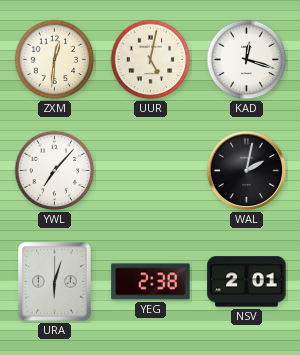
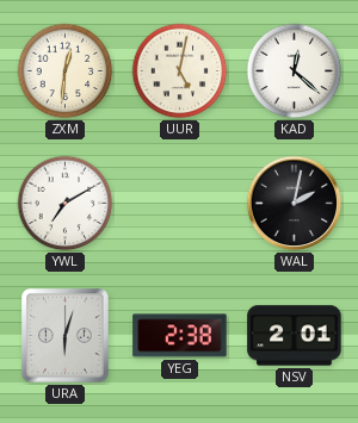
KAD: 12:18 -> 12:22
YWL: 7:07 -> 7:10
